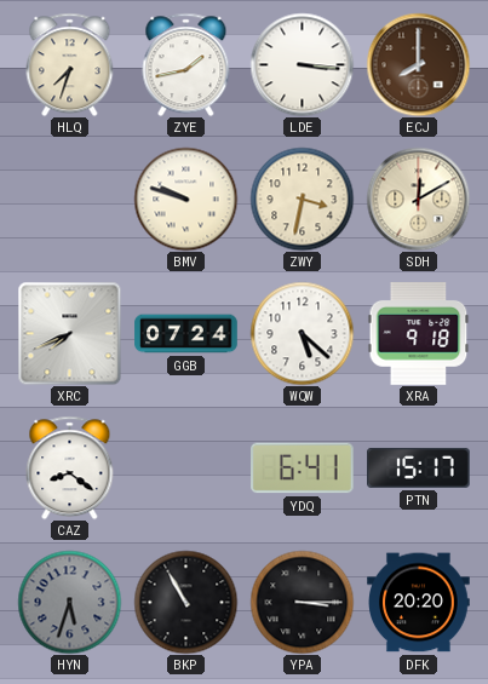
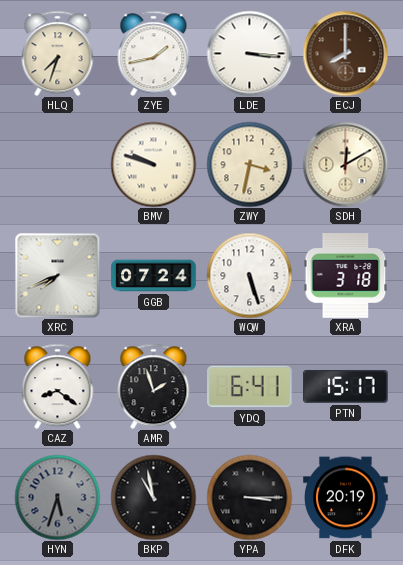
WQW: 5:22 -> 5:27
XRA: 9:18 -> 3:18
AMR: none -> 1:57
BKP: 10:55 -> 10:58
DFK: 20:20 -> 20:19
